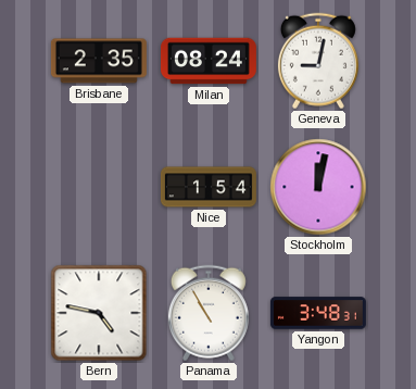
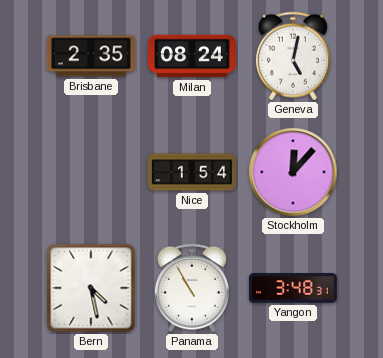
Geneva: 9:02 -> 5:02
Stockholm: 12:02 -> 12:07
Bern: 4:47 -> 4:28
